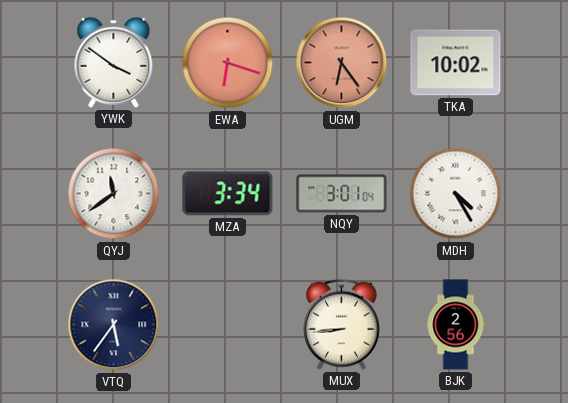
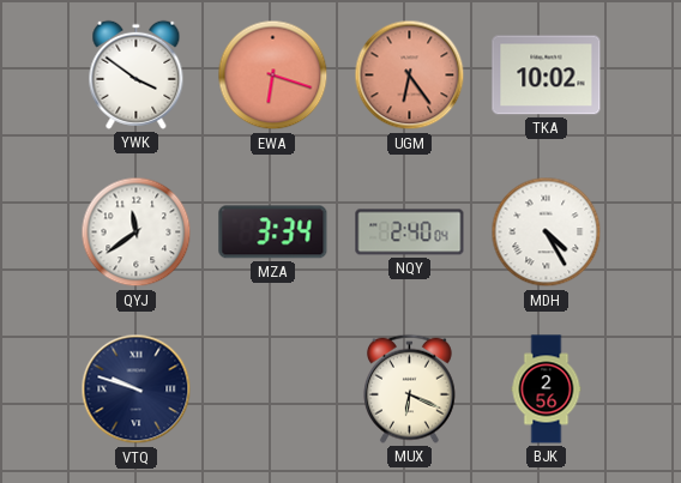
NQY: 3:01 -> 2:40
VTQ: 5:36 -> 9:48
MUX: 8:44 -> 6:19
